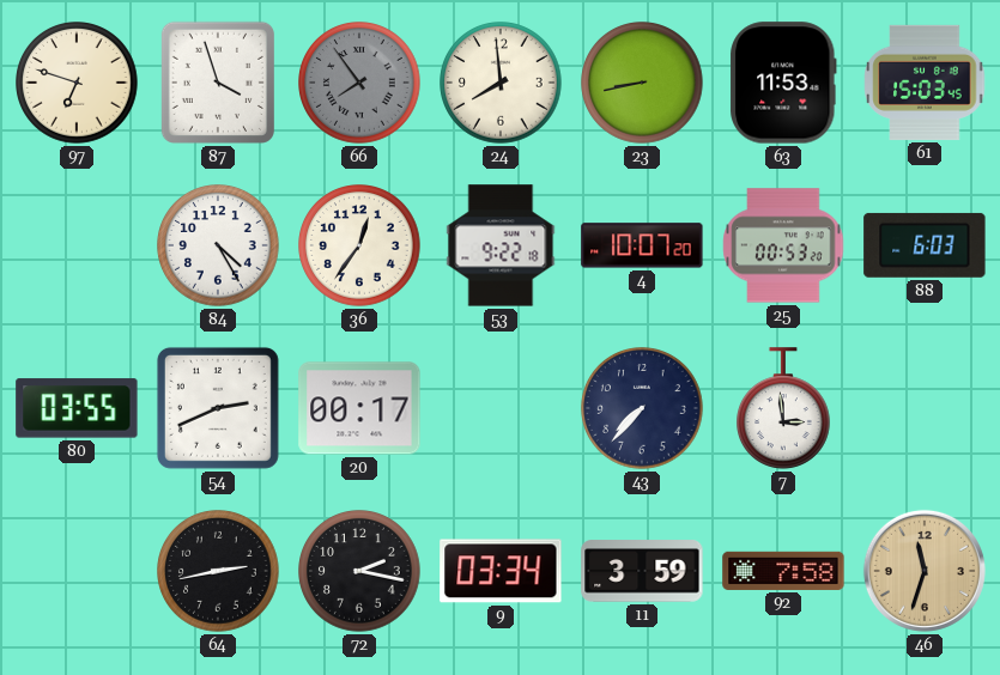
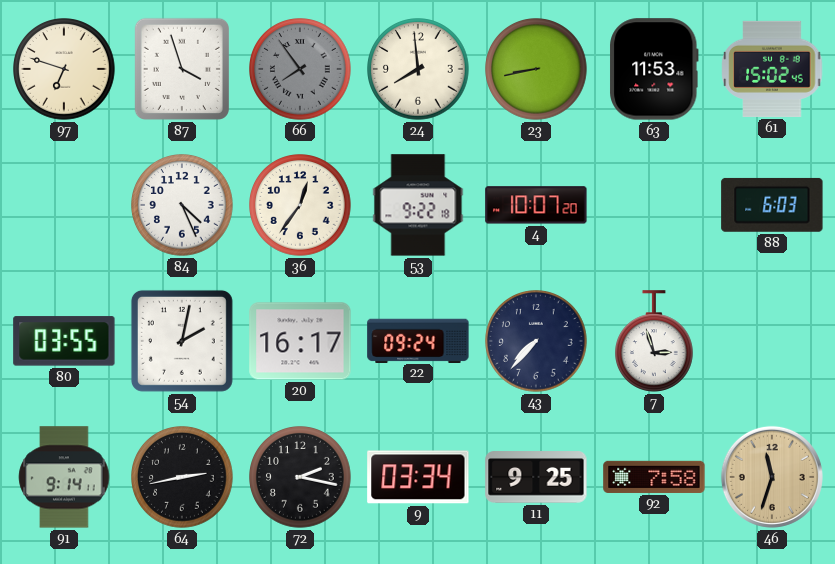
61: 15:03 -> 15:02
84: 4:25 -> 4:26
25: 00:53 -> none
54: 2:41 -> 2:02
20: 00:17 -> 16:17
22: none -> 09:24
7: 2:59 -> 2:57
91: none -> 9:14
11: 3:59 -> 9:25
